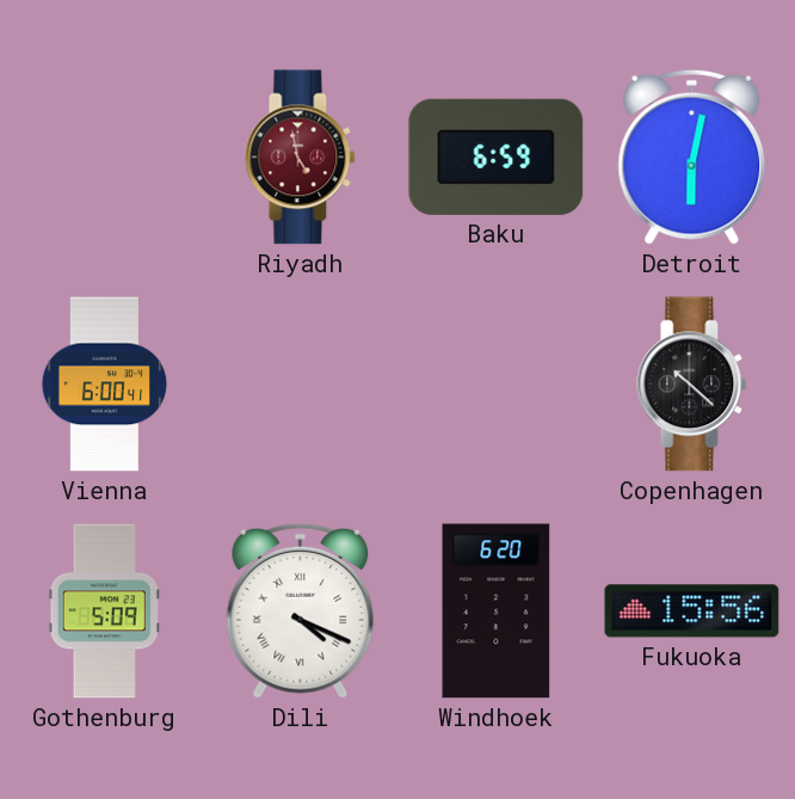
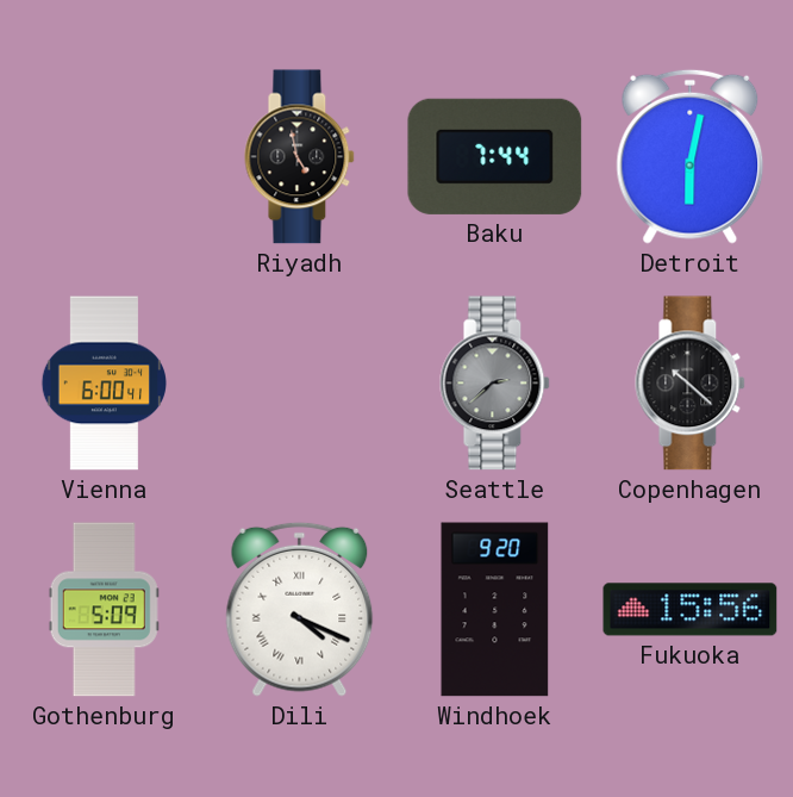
Riyadh dial: burgundy -> black
Baku: 6:59 -> 7:44
Seattle: none -> 2:38
Windhoek: 6:20 -> 9:20
